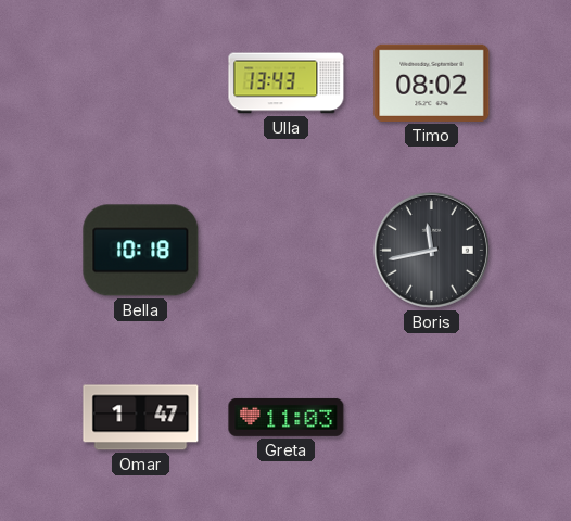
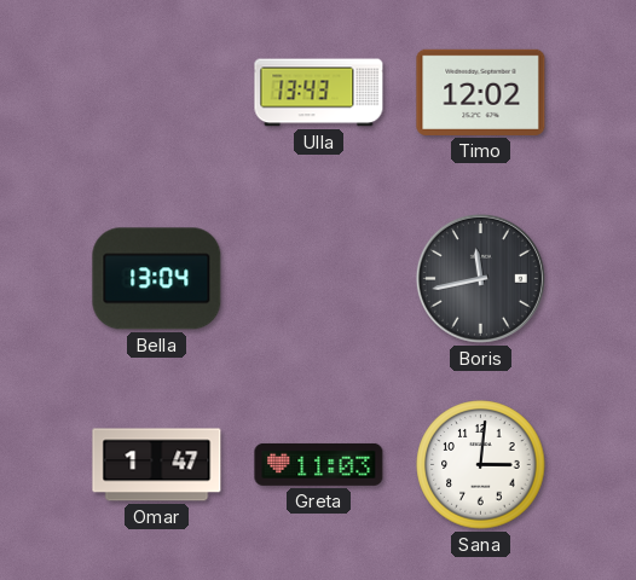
Timo: 08:02 -> 12:02
Bella: 10:18 -> 13:04
Sana: none -> 3:01
